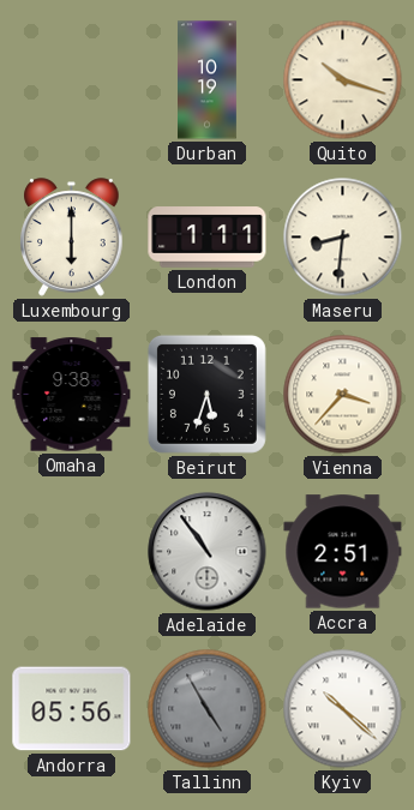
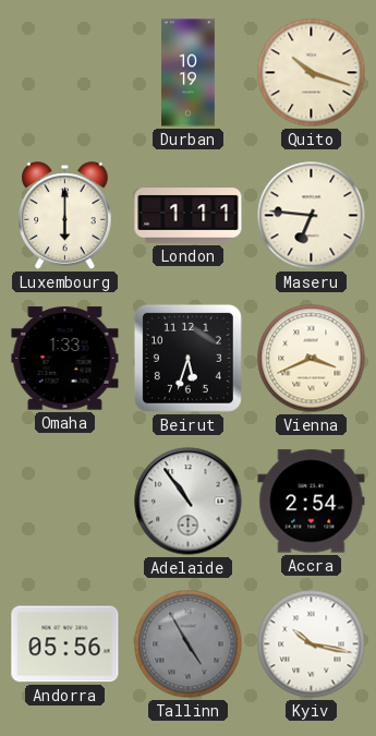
Maseru: 8:31 -> 6:46
Omaha: 9:38 -> 1:33
Vienna: 3:37 -> 3:41
Accra: 2:51 -> 2:54
Kyiv: 10:22 -> 10:17
